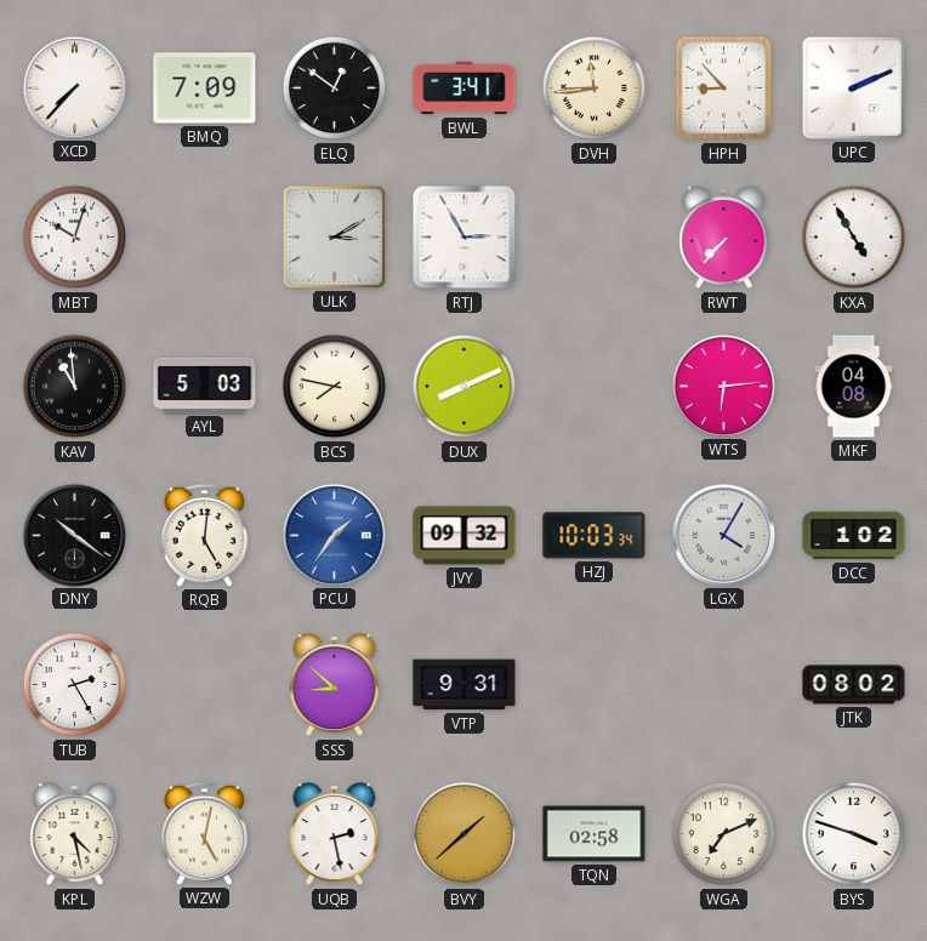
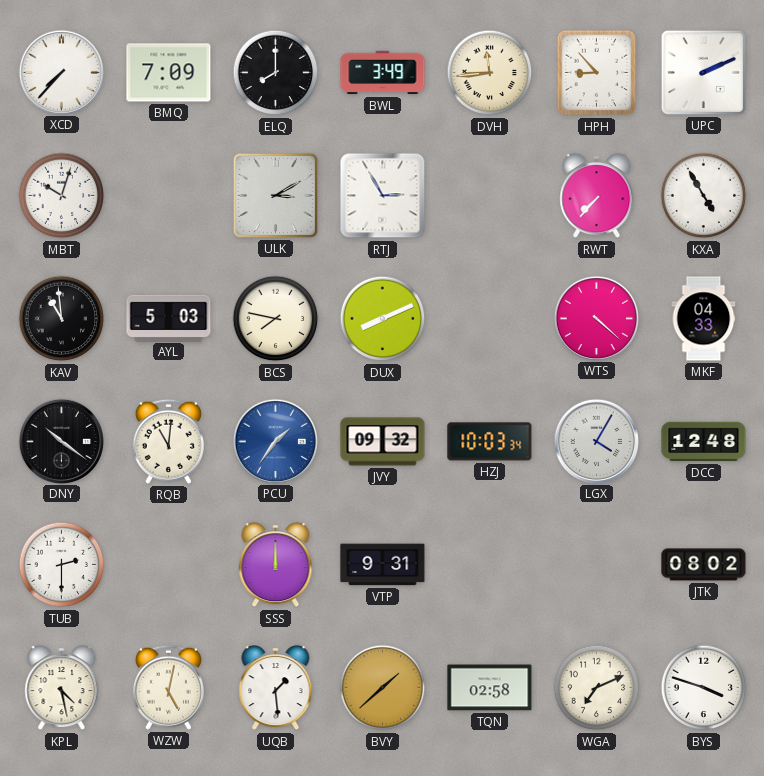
ELQ: 12:51 -> 8:00
BWL: 3:41 -> 3:49
WTS: 6:14 -> 4:22
MKF: 04:08 -> 04:33
RQB: 5:01 -> 11:01
DCC: 1:02 -> 12:48
TUB: 2:25 -> 2:30
SSS: 8:52 -> 12:00
UQB: 2:28 -> 1:29
